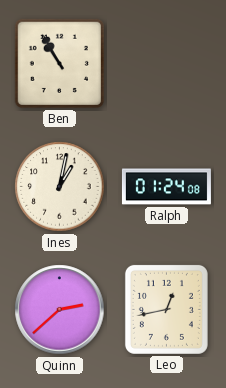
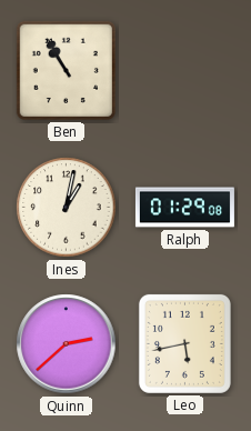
Ralph: 01:24 -> 01:29
Leo: 12:43 -> 5:43
